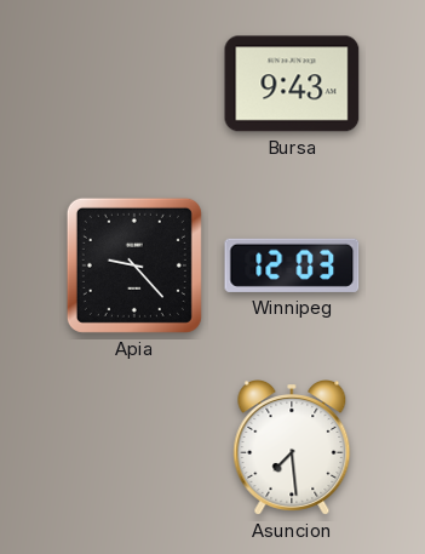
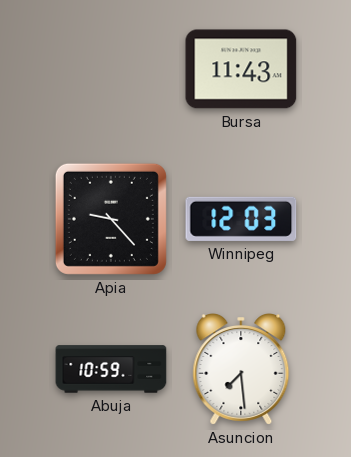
Bursa: 9:43 -> 11:43
Abuja: none -> 10:59
